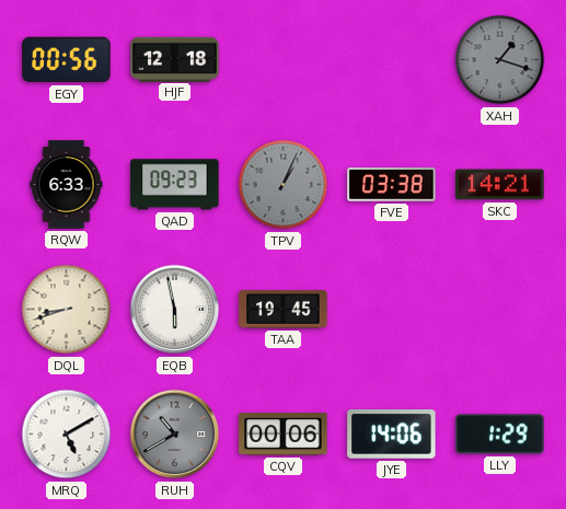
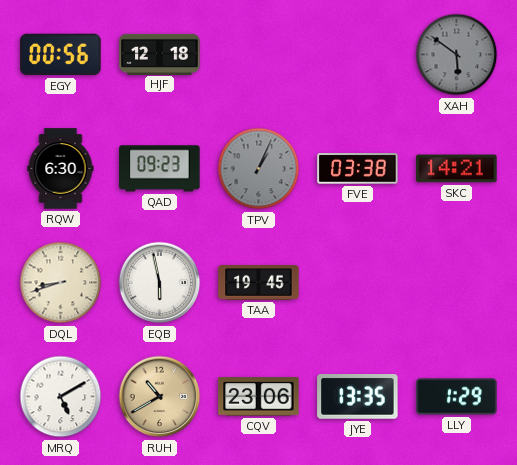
XAH: 1:18 -> 5:51
RQW: 6:33 -> 6:30
RUH dial: grey -> champagne
CQV: 00:06 -> 23:06
JYE: 14:06 -> 13:35
